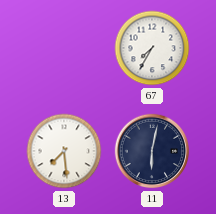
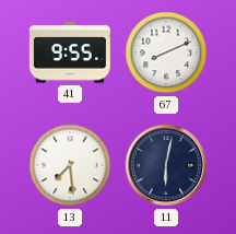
41: none -> 9:55
67: 7:35 -> 8:11
